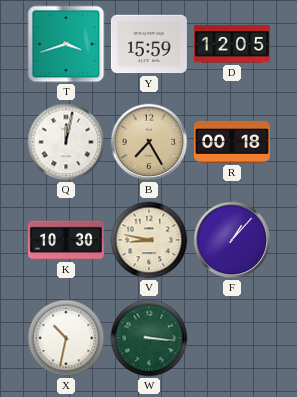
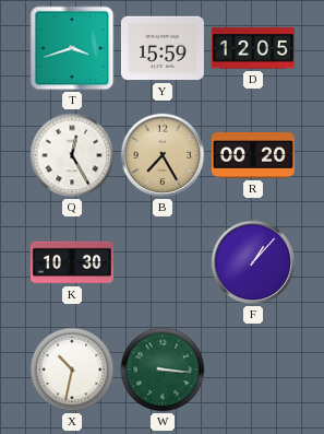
Q: 12:02 -> 12:25
R: 00:18 -> 00:20
V: 8:47 -> none
